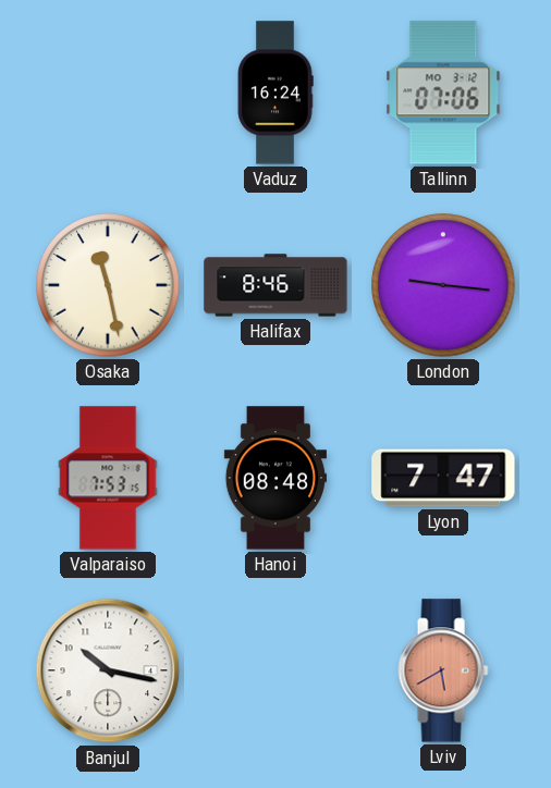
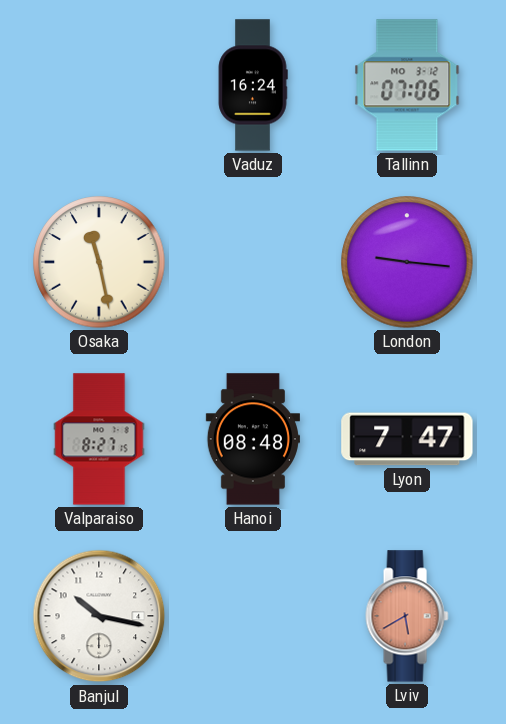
Halifax: 8:46 -> none
Valparaiso: 7:53 -> 8:27
